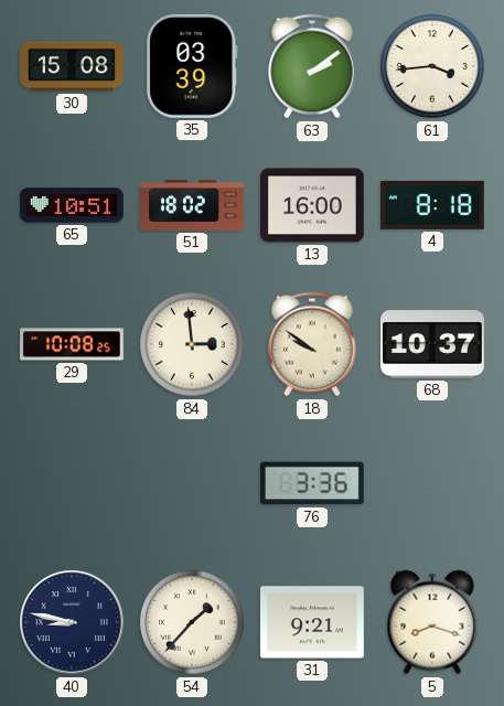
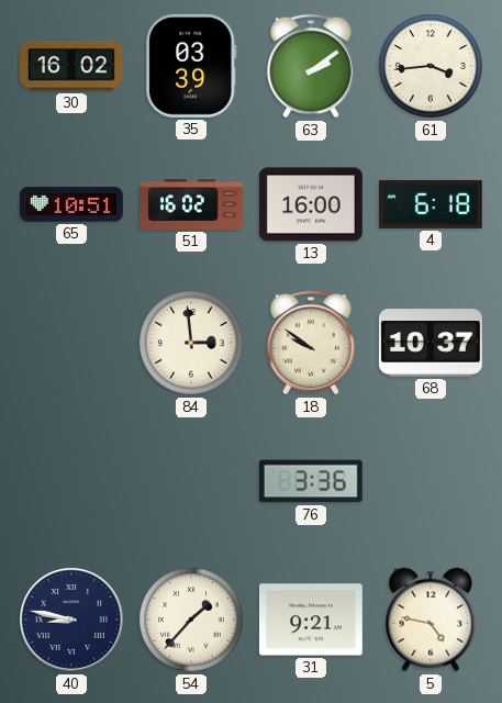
30: 15:08 -> 16:02
51: 18:02 -> 16:02
4: 8:18 -> 6:18
29: 10:08 -> none
5: 8:18 -> 4:47
